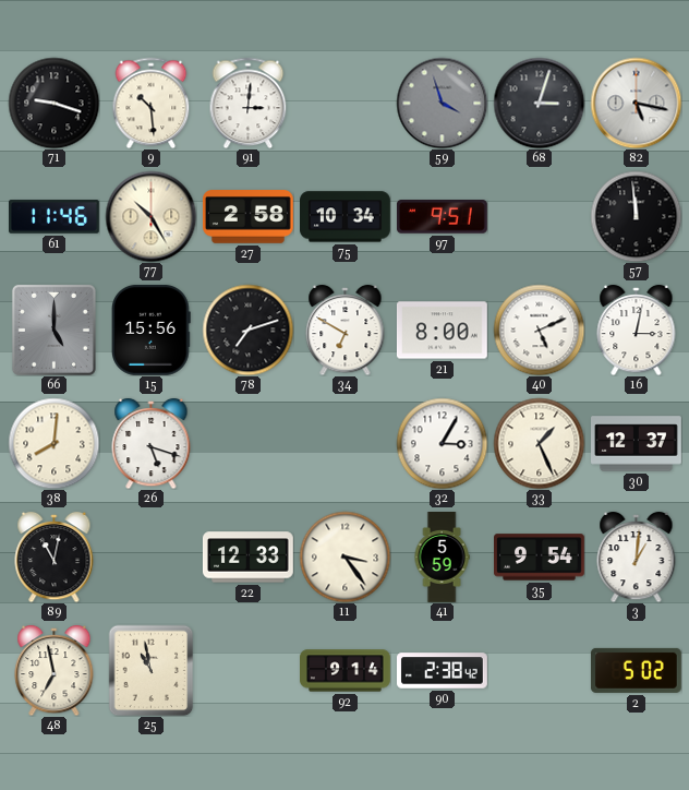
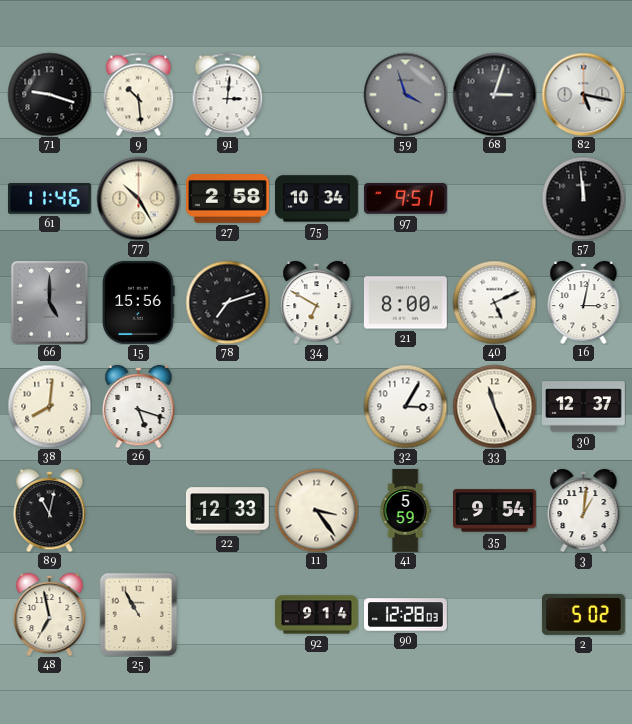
33: 1:26 -> 11:26
25: 10:58 -> 10:55
90: 2:38 -> 12:28
